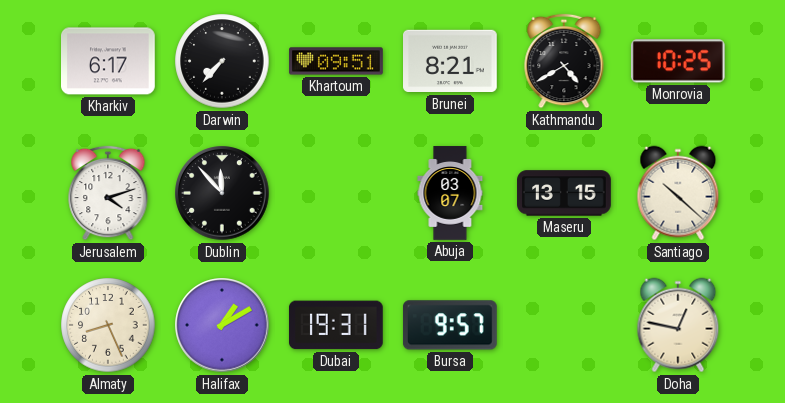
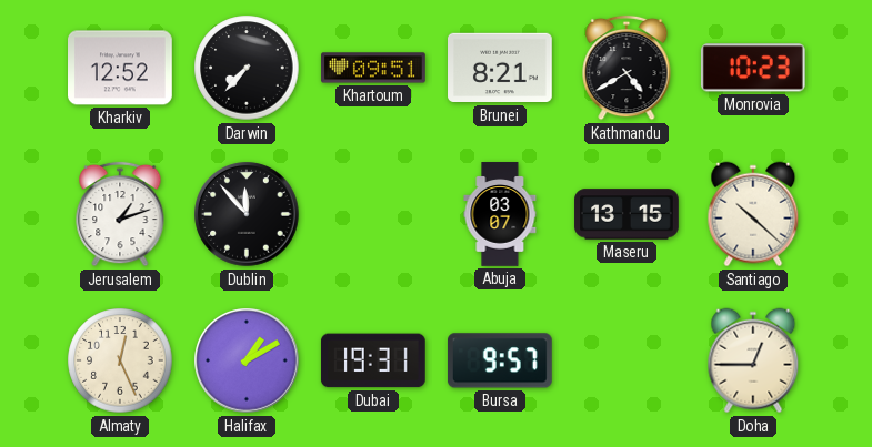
Kharkiv: 6:17 -> 12:52
Monrovia: 10:25 -> 10:23
Jerusalem: 4:12 -> 1:12
Almaty: 8:26 -> 12:26
Doha: 12:47 -> 12:45
